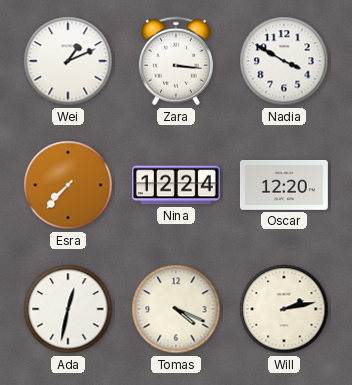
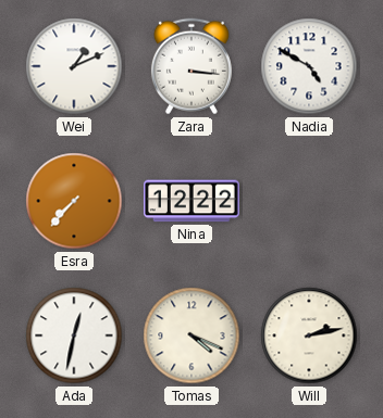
Nadia: 3:50 -> 4:50
Nina: 12:24 -> 12:22
Oscar: 12:20 -> none
